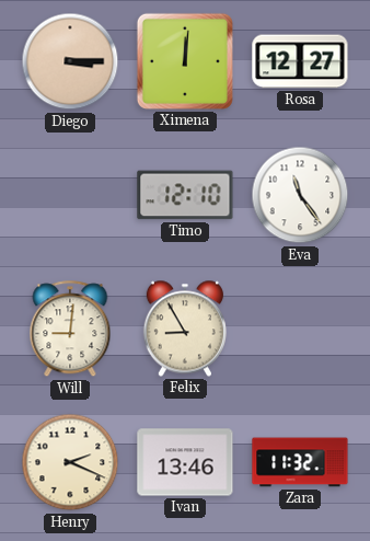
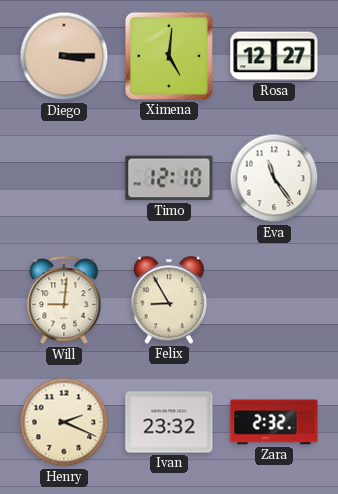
Ximena: 12:01 -> 5:01
Ivan: 13:46 -> 23:32
Zara: 11:32 -> 2:32
